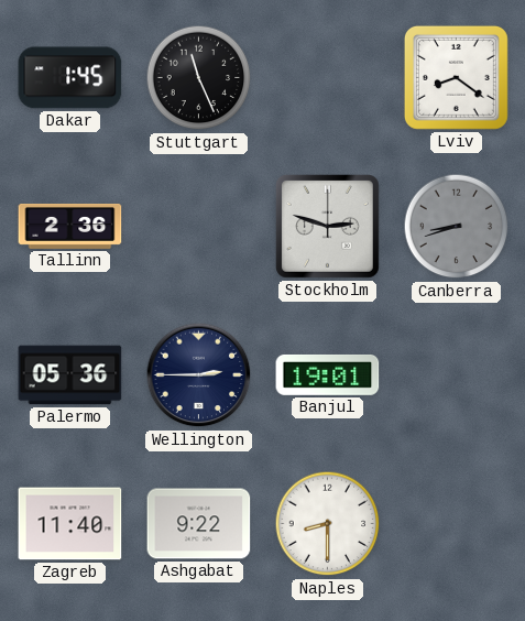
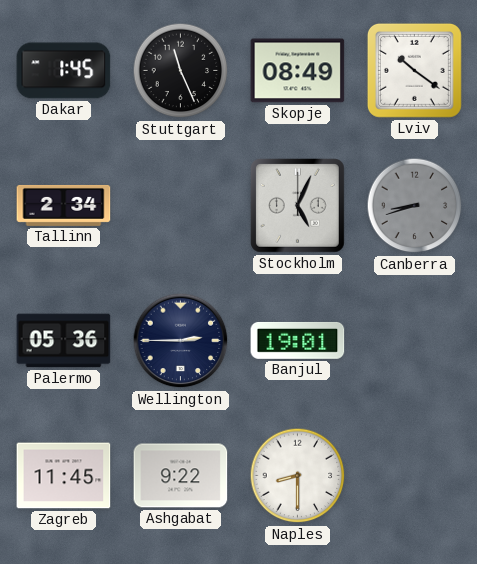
Skopje: none -> 08:49
Lviv: 8:21 -> 10:21
Tallinn: 2:36 -> 2:34
Stockholm: 2:48 -> 5:04
Zagreb: 11:40 -> 11:45
